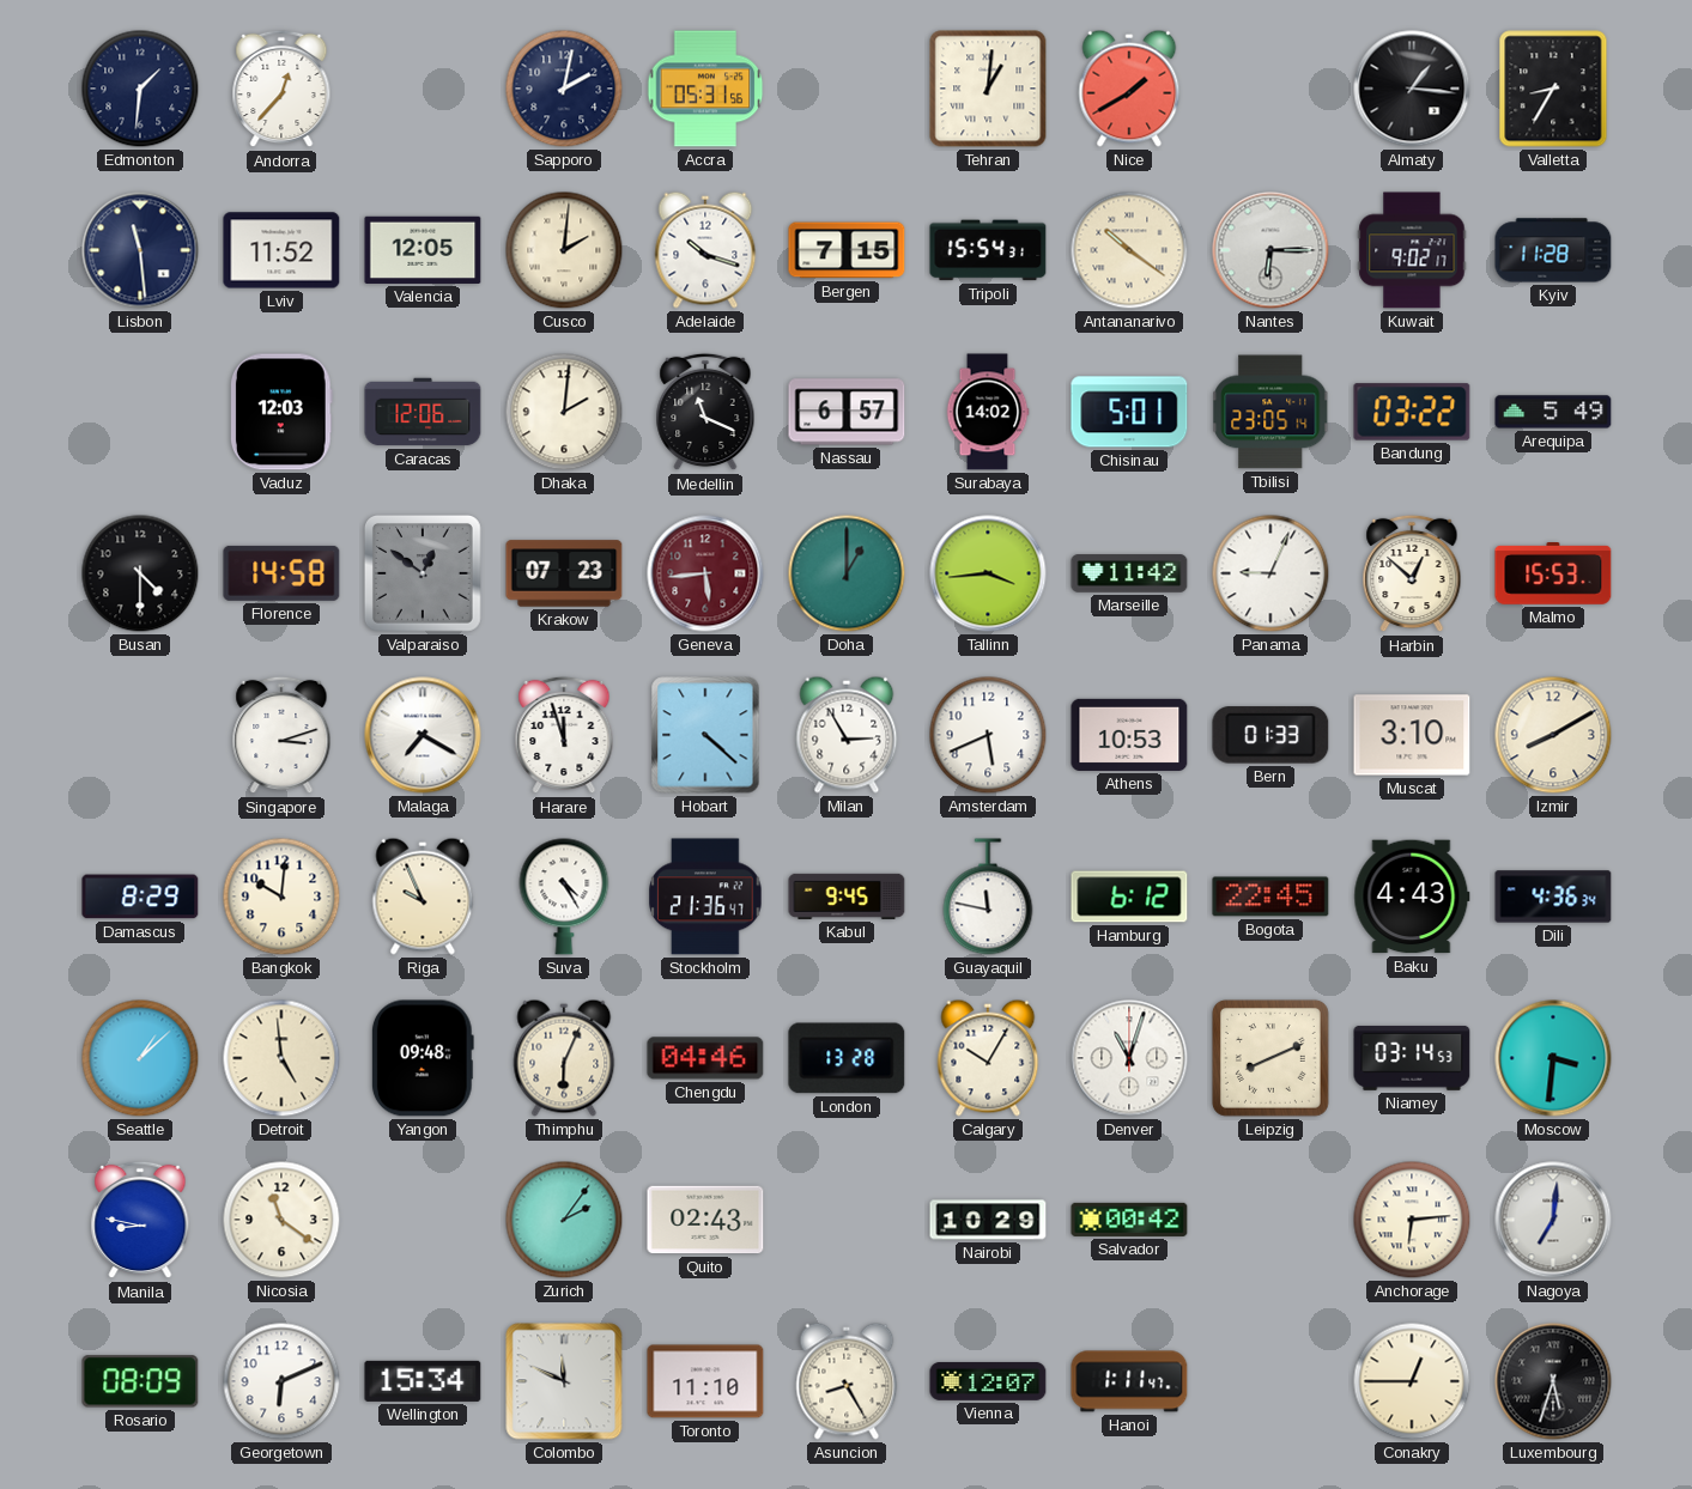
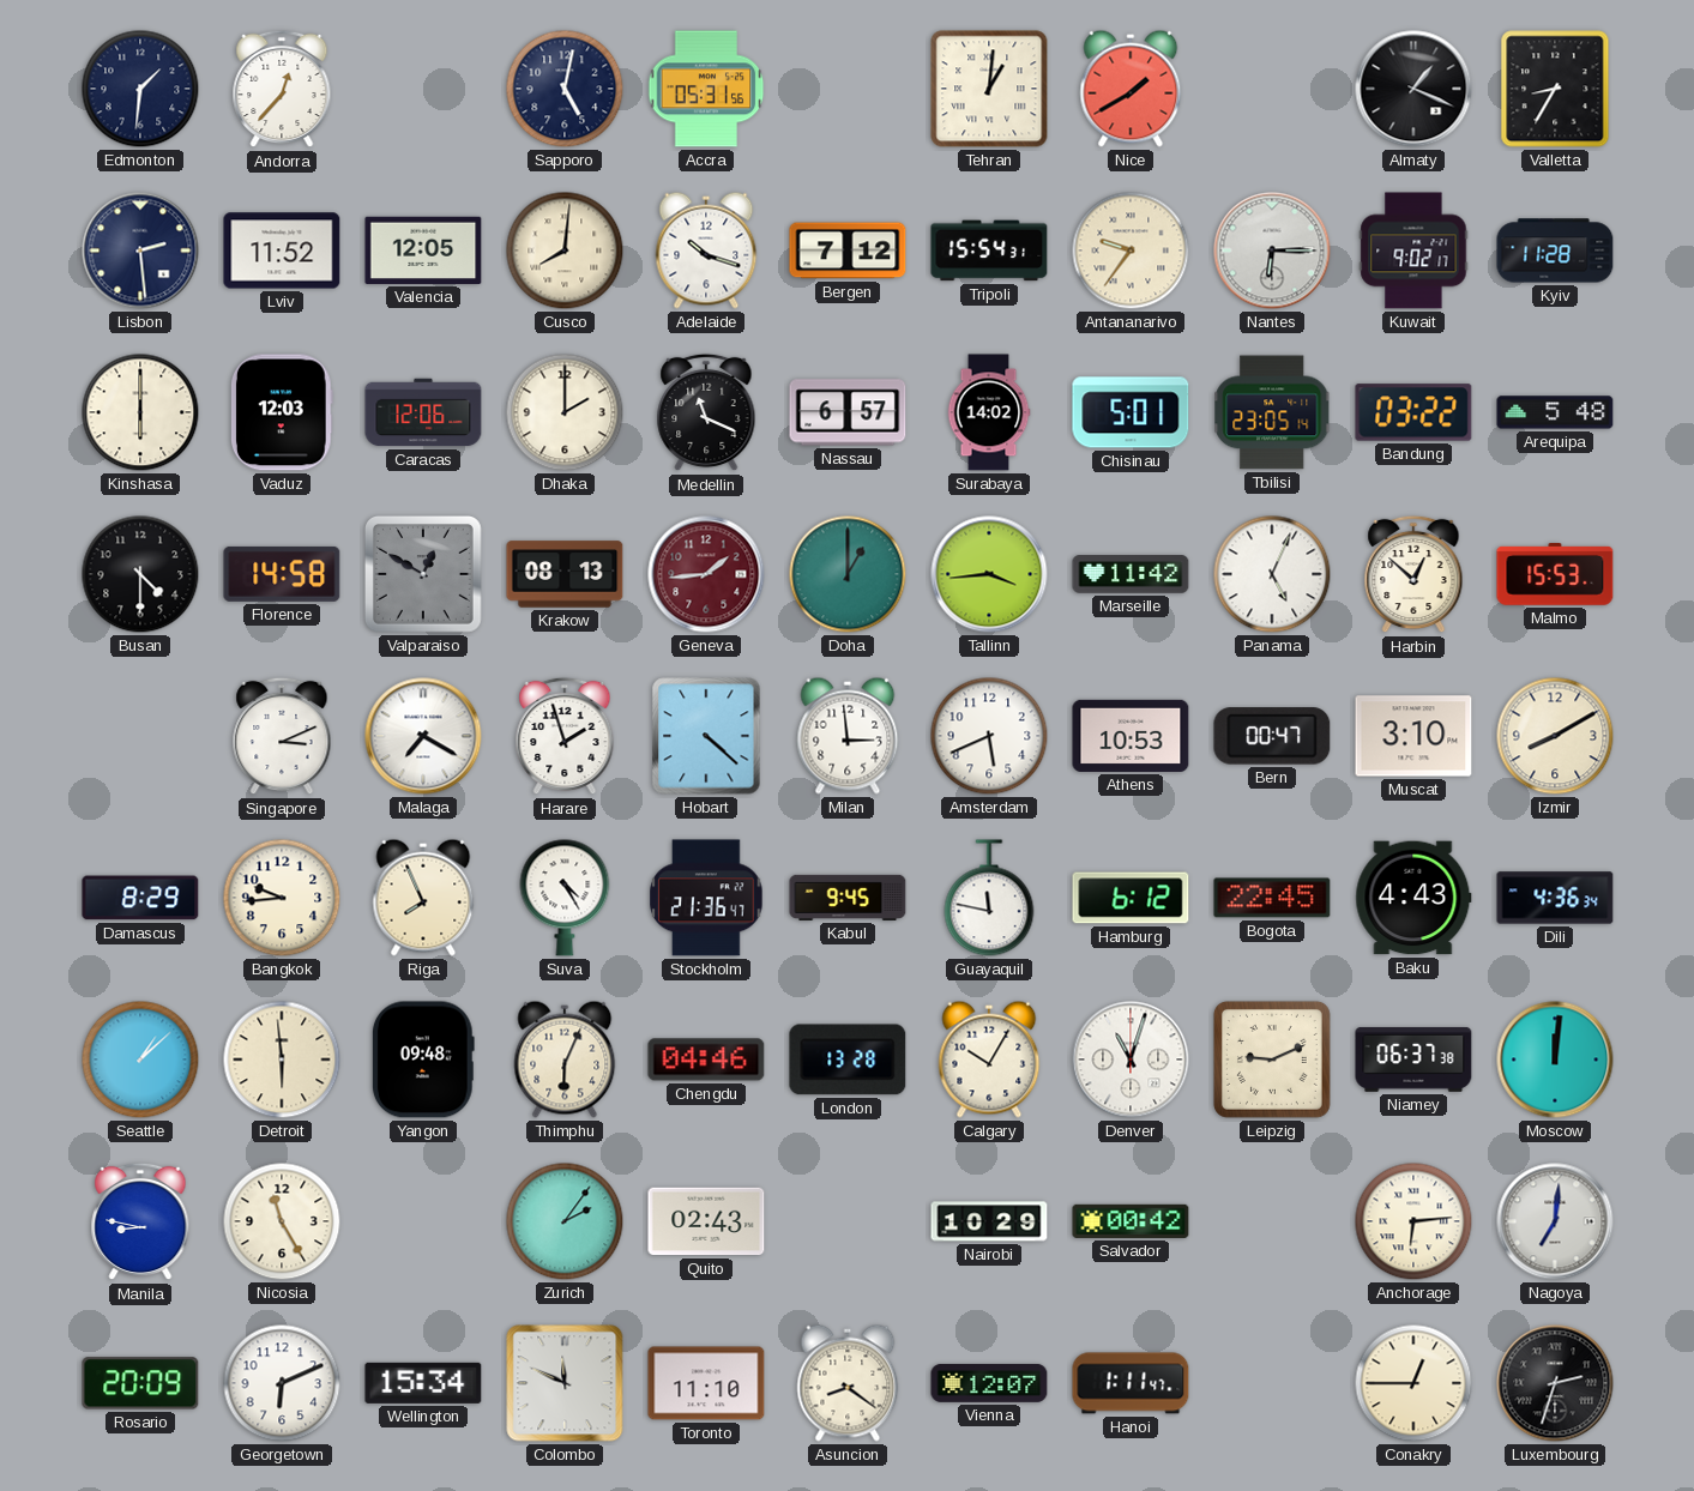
Sapporo: 2:02 -> 5:02
Almaty: 1:16 -> 1:19
Lisbon: 11:29 -> 2:29
Cusco: 2:01 -> 8:01
Bergen: 7:15 -> 7:12
Antananarivo: 10:21 -> 9:36
Kinshasa: none -> 6:00
Dhaka: 2:01 -> 2:00
Arequipa: 5:49 -> 5:48
Valparaiso: 12:51 -> 12:50
Krakow: 07:23 -> 08:13
Geneva: 5:44 -> 1:44
Panama: 9:04 -> 5:04
Singapore: 3:12 -> 3:11
Harare: 11:57 -> 1:57
Milan: 2:55 -> 2:59
Bern: 01:33 -> 00:47
Bangkok: 10:01 -> 9:44
Riga: 9:56 -> 7:56
Detroit: 4:59 -> 5:59
Leipzig: 8:11 -> 9:11
Niamey: 03:14 -> 06:37
Moscow: 3:31 -> 12:01
Nicosia: 11:21 -> 11:25
Rosario: 08:09 -> 20:09
Asuncion: 8:25 -> 8:21
Luxembourg: 5:33 -> 2:33
